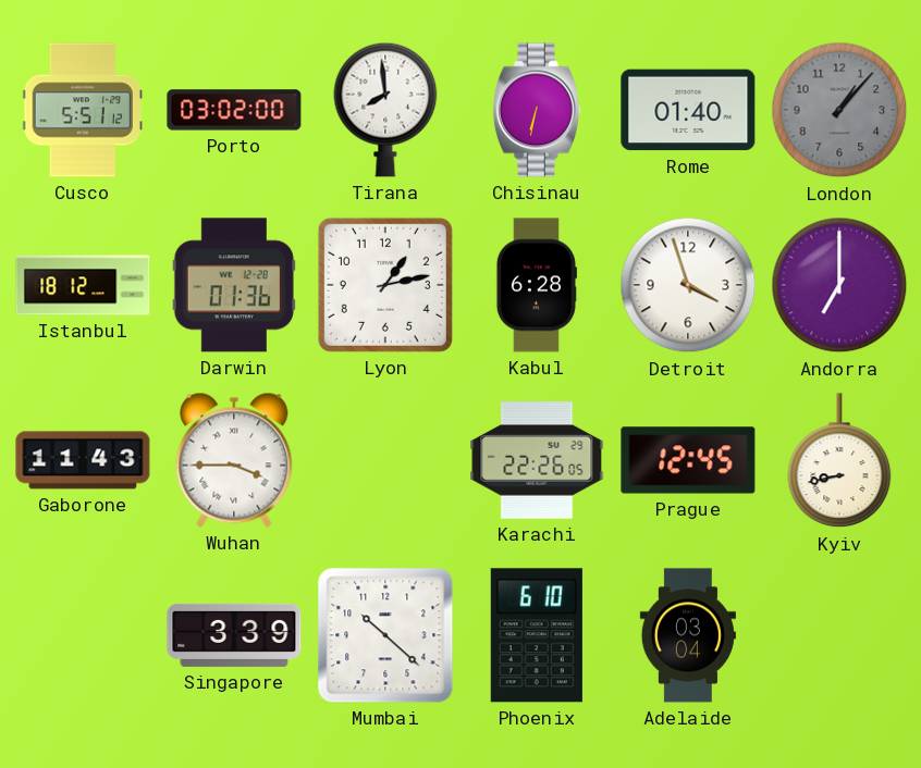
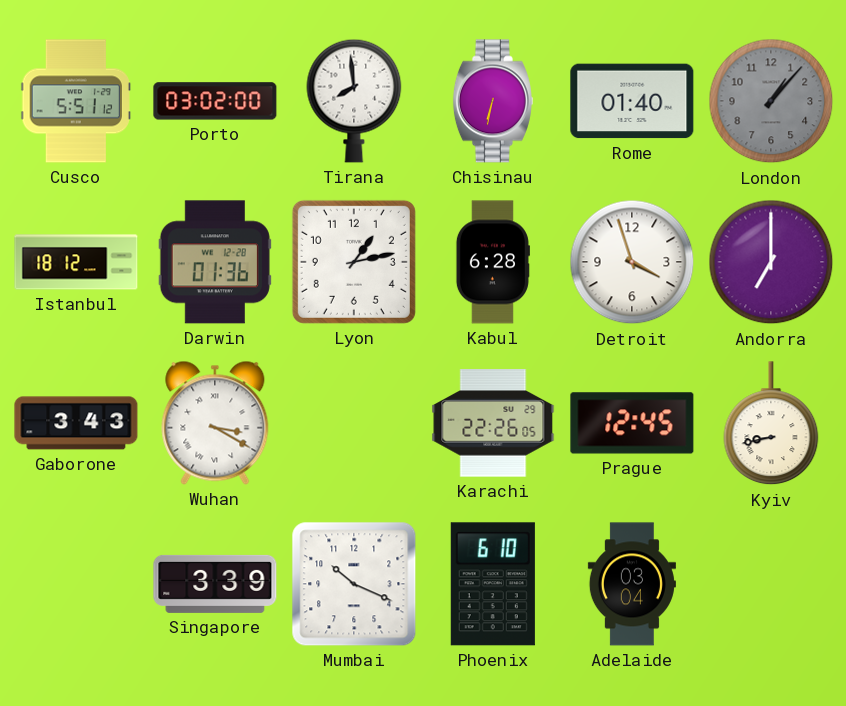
Gaborone: 11:43 -> 3:43
Wuhan: 3:45 -> 3:20
Mumbai: 10:22 -> 10:19
